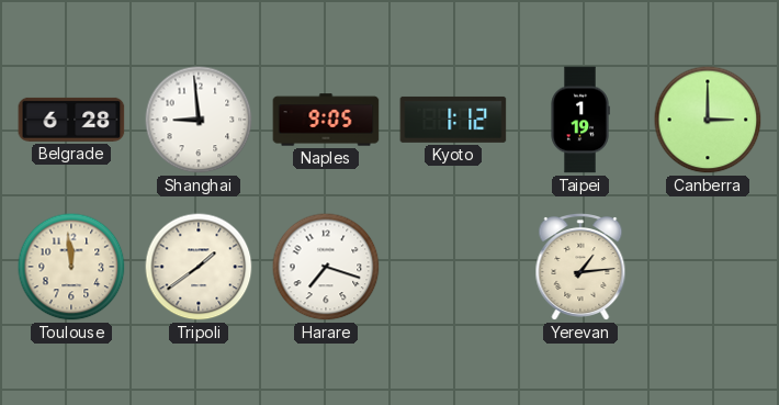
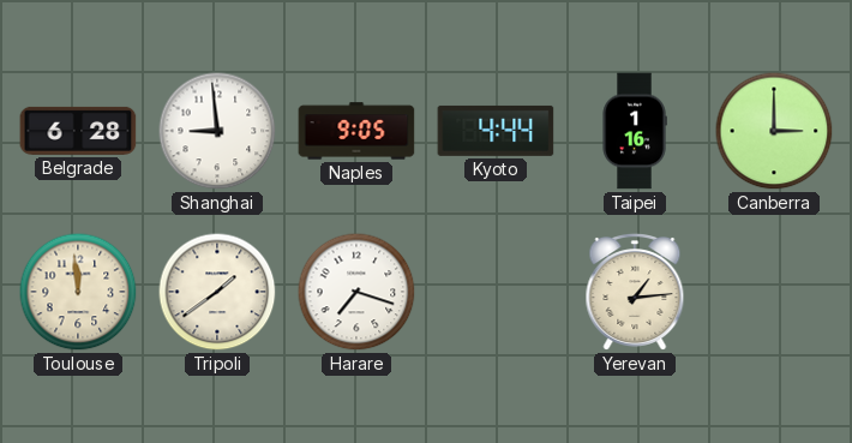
Kyoto: 1:12 -> 4:44
Taipei: 1:19 -> 1:16
